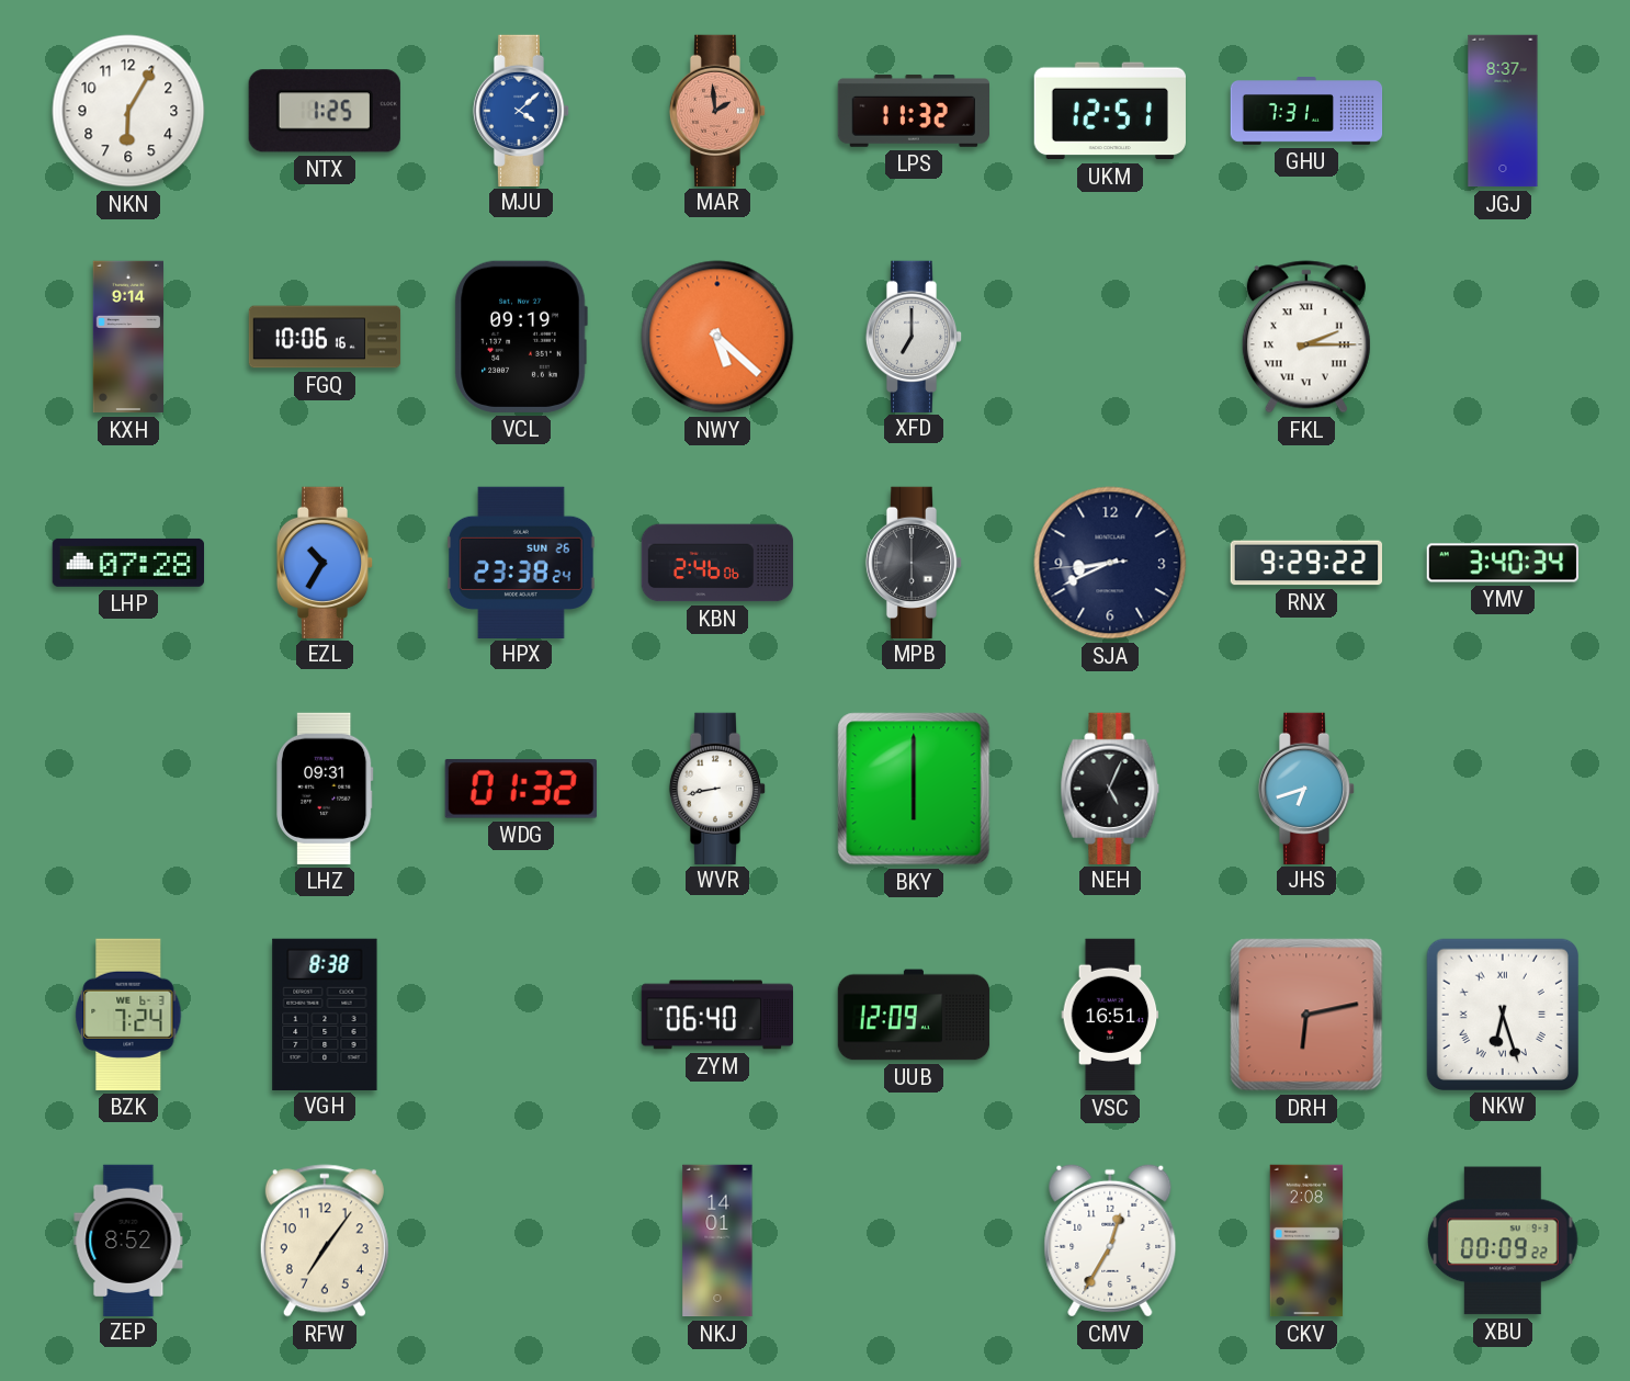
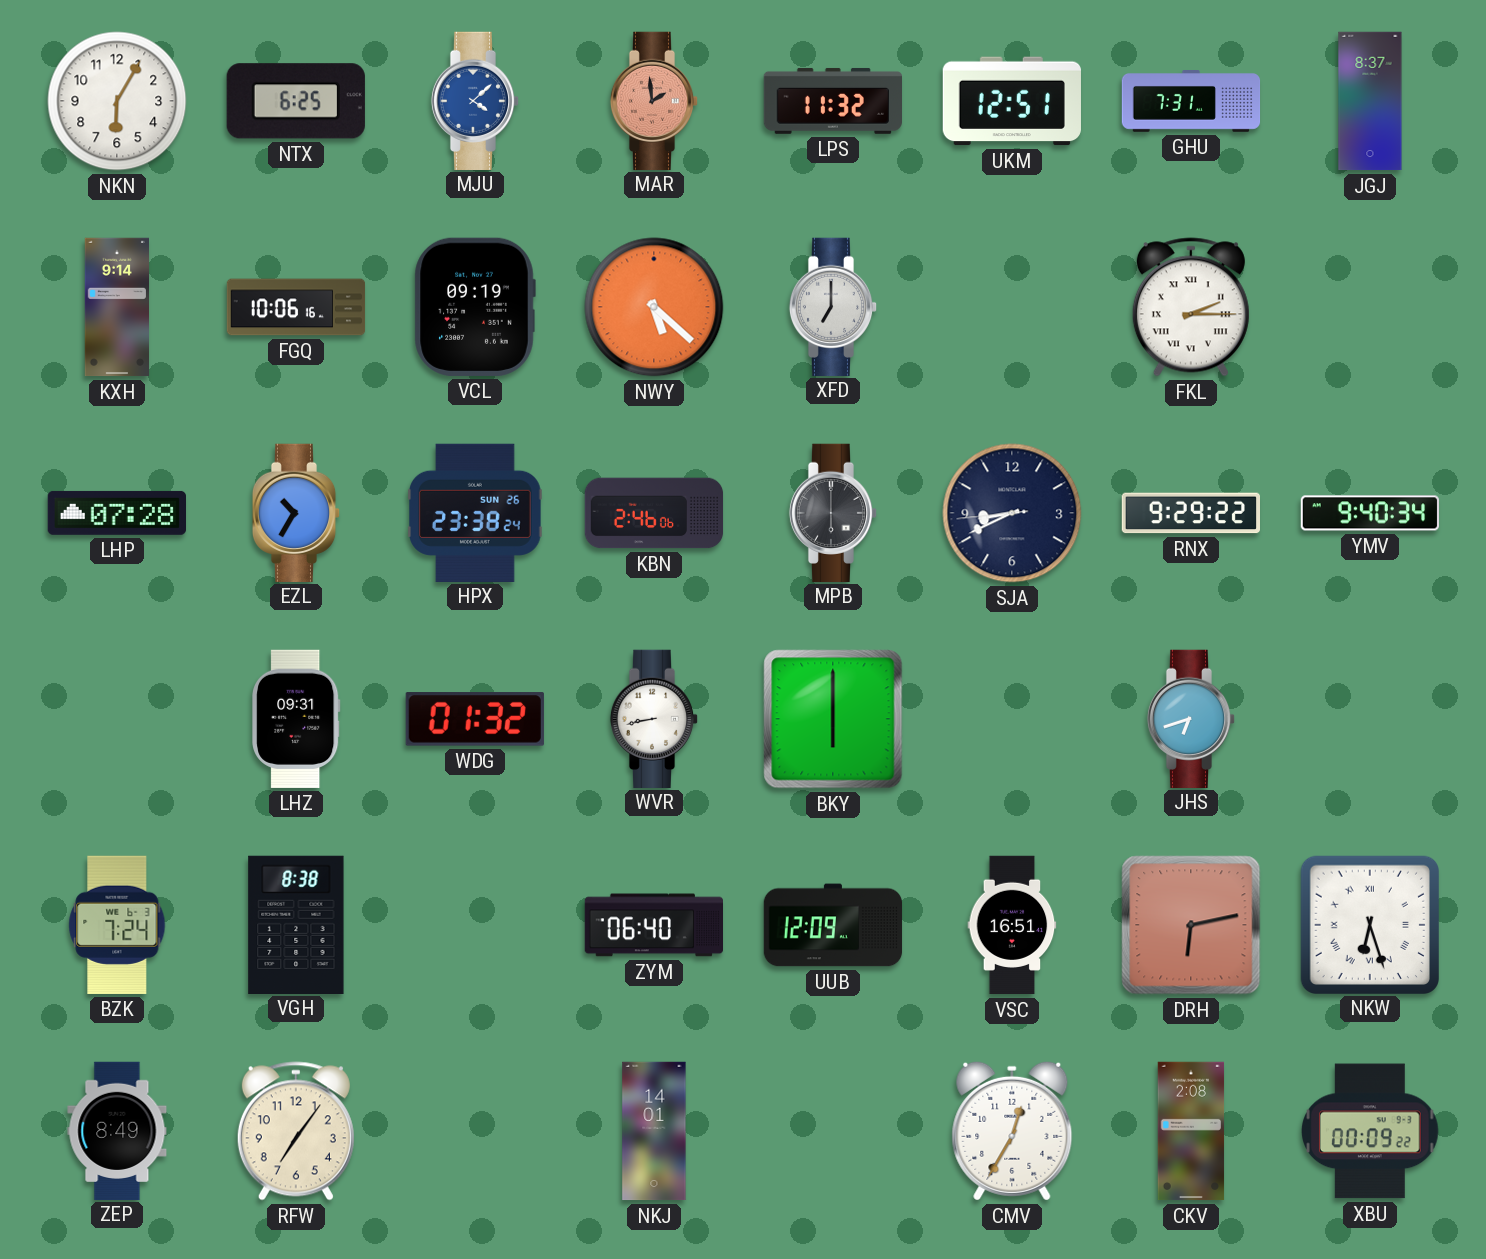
NTX: 1:25 -> 6:25
YMV: 3:40 -> 9:40
NEH: 5:04 -> none
ZEP: 8:52 -> 8:49
